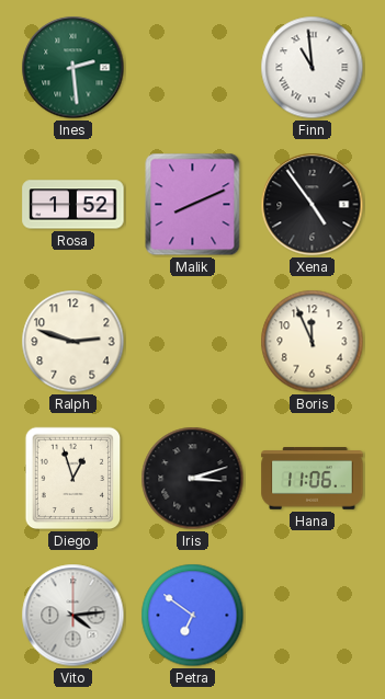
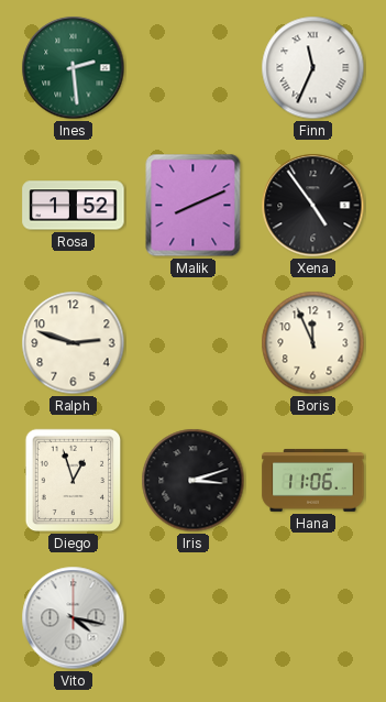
Finn: 10:59 -> 11:34
Vito: 4:14 -> 4:17
Petra: 6:51 -> none
